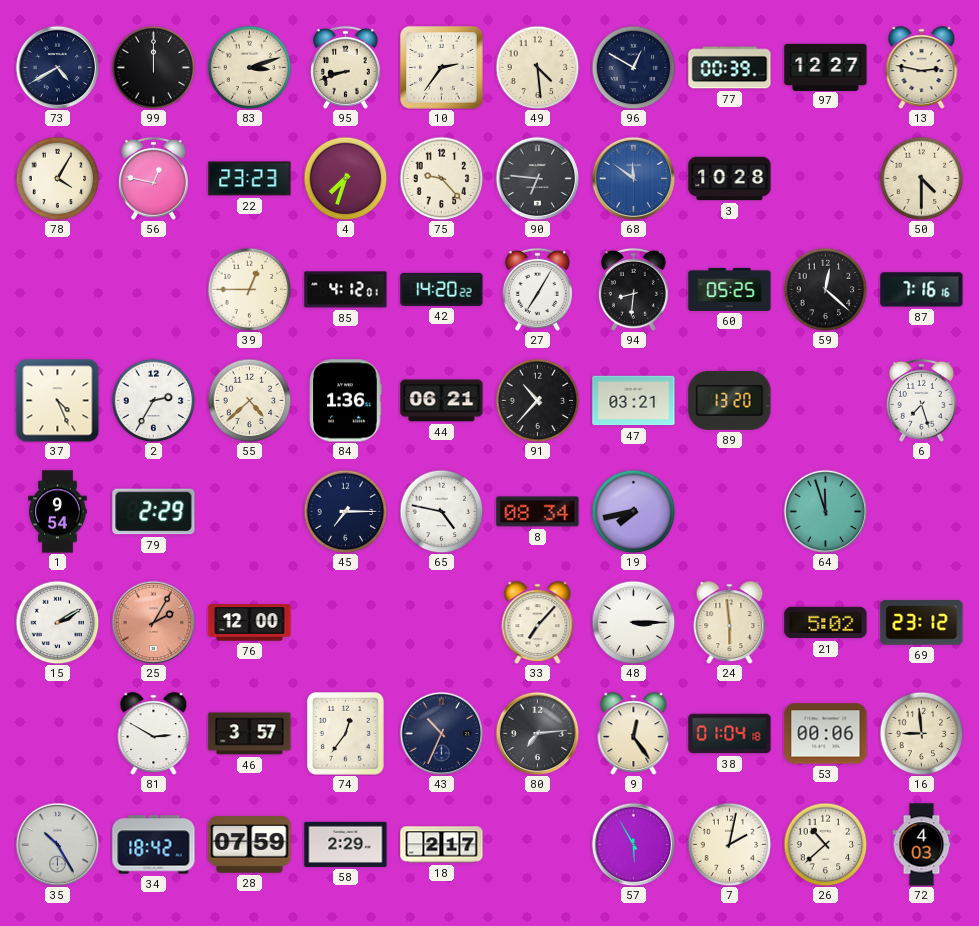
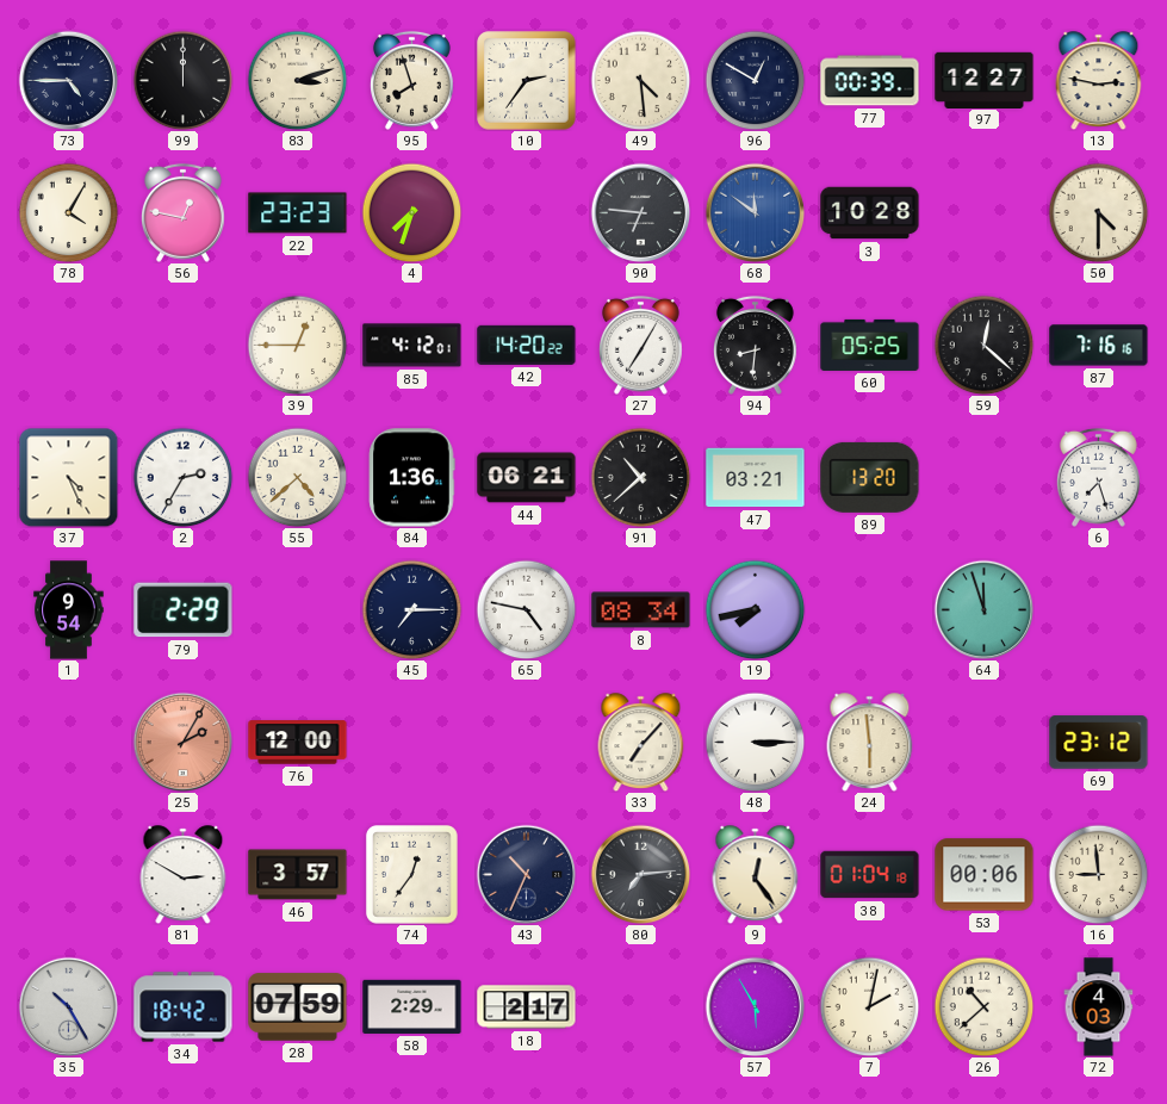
73: 4:40 -> 4:45
95: 8:42 -> 7:57
75: 9:23 -> none
91: 10:37 -> 10:38
15: 2:10 -> none
21: 5:02 -> none
